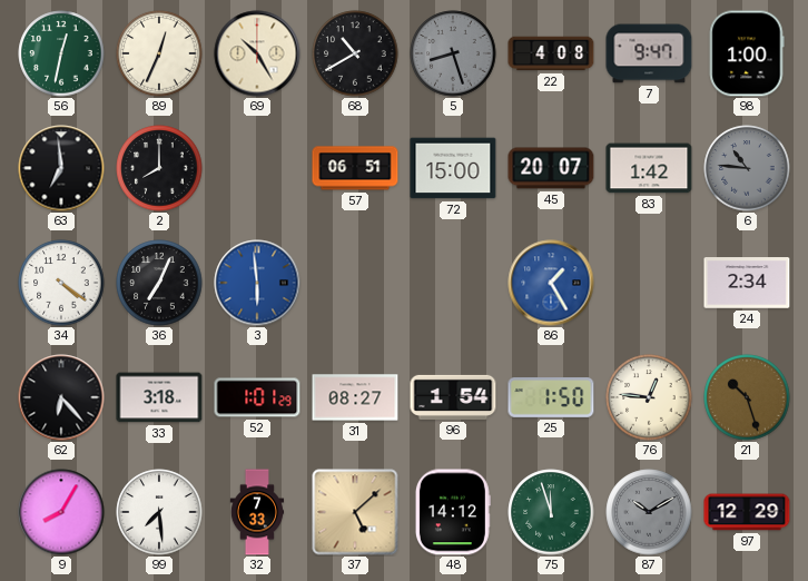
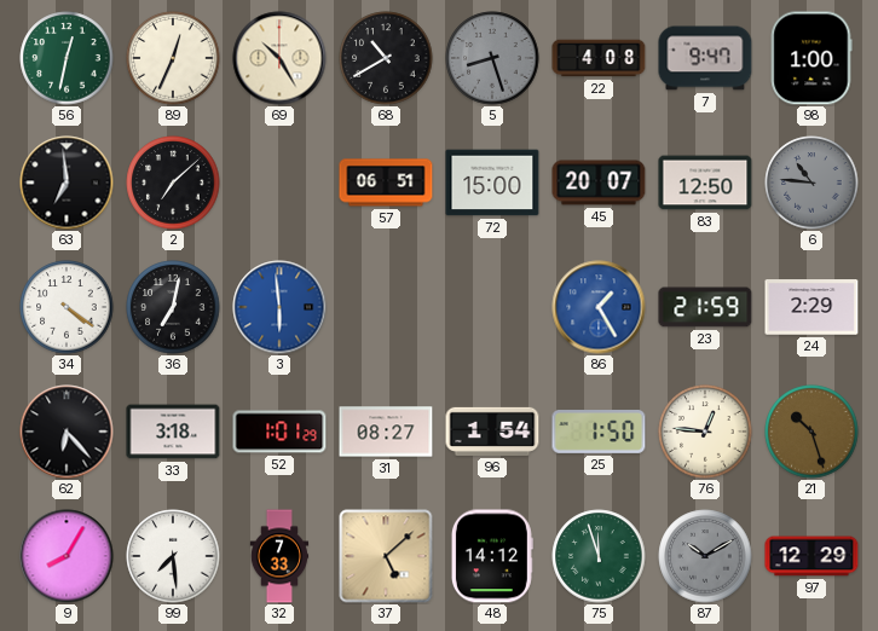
2: 8:00 -> 7:08
83: 1:42 -> 12:50
36: 7:04 -> 7:02
23: none -> 21:59
24: 2:34 -> 2:29
